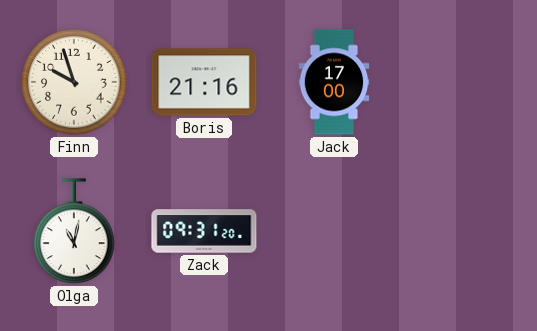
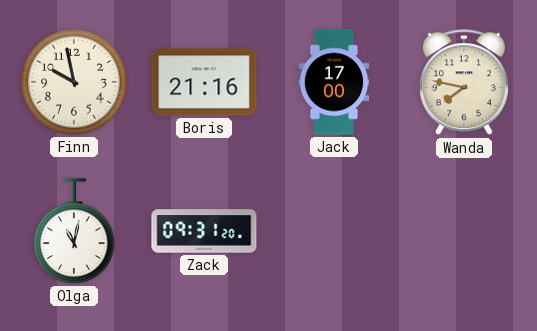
Finn: 9:57 -> 9:58
Wanda: none -> 7:47
